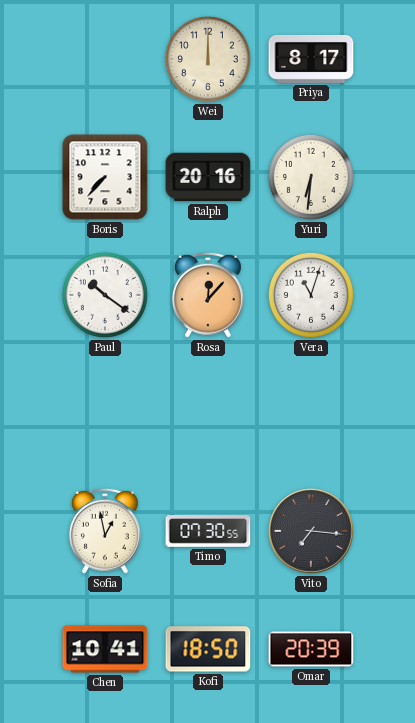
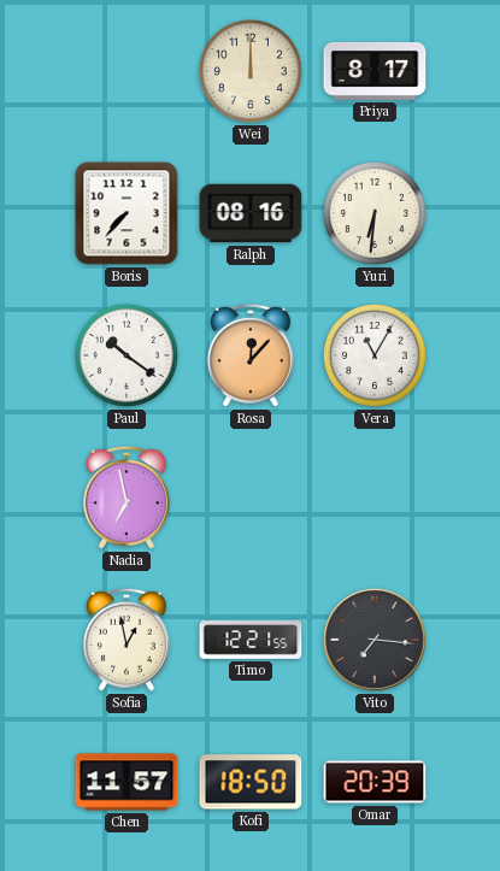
Ralph: 20:16 -> 08:16
Vera: 11:03 -> 11:05
Nadia: none -> 6:58
Timo: 07:30 -> 12:21
Chen: 10:41 -> 11:57
